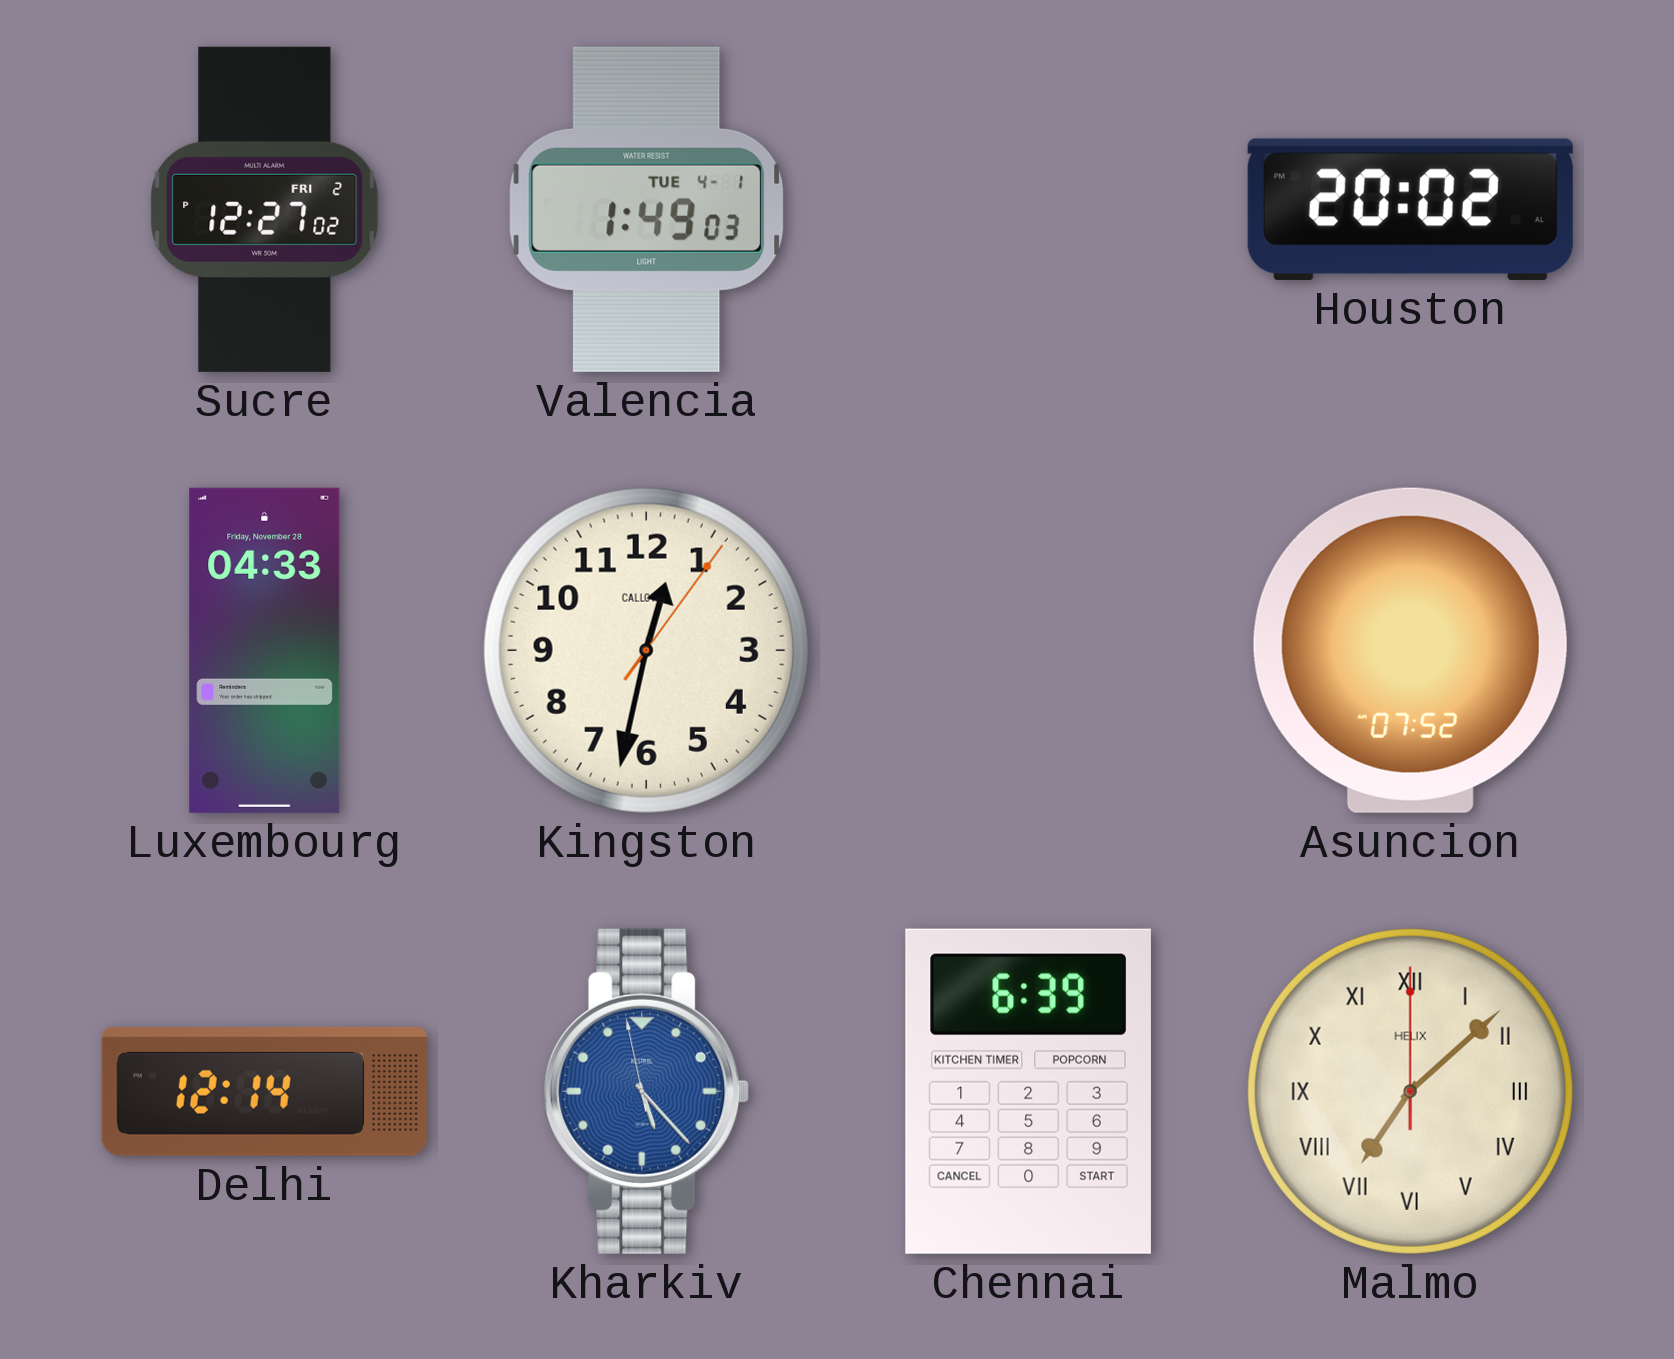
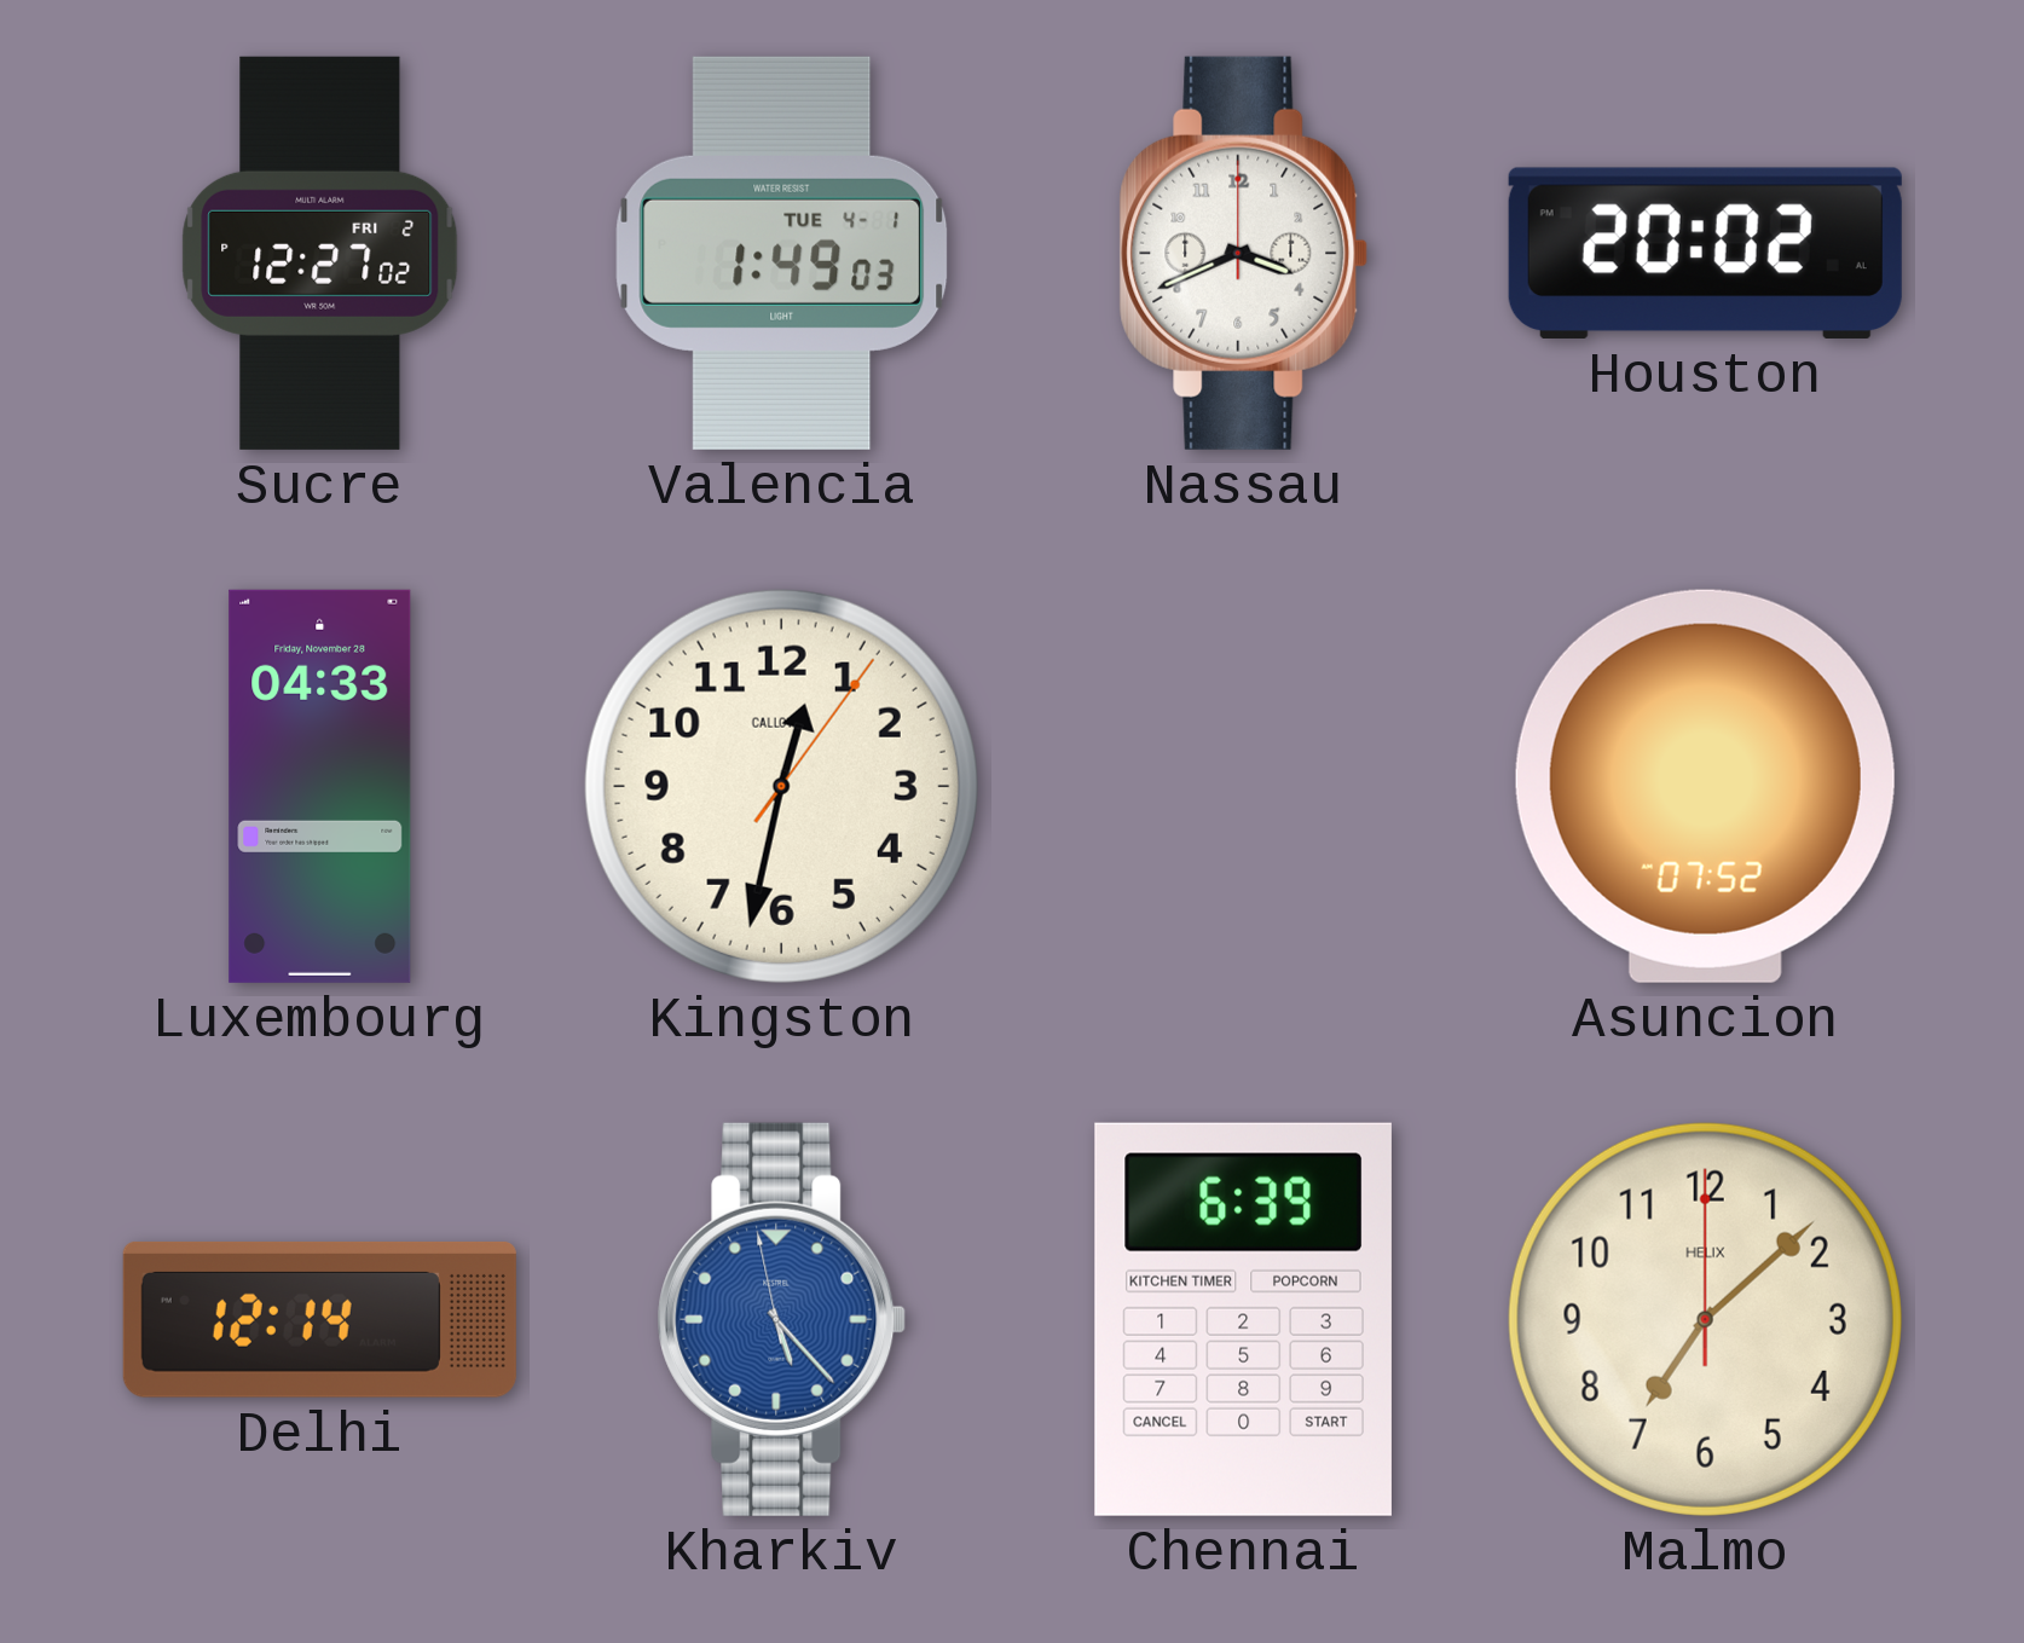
Nassau: none -> 3:41
Malmo numerals: Roman -> Arabic
